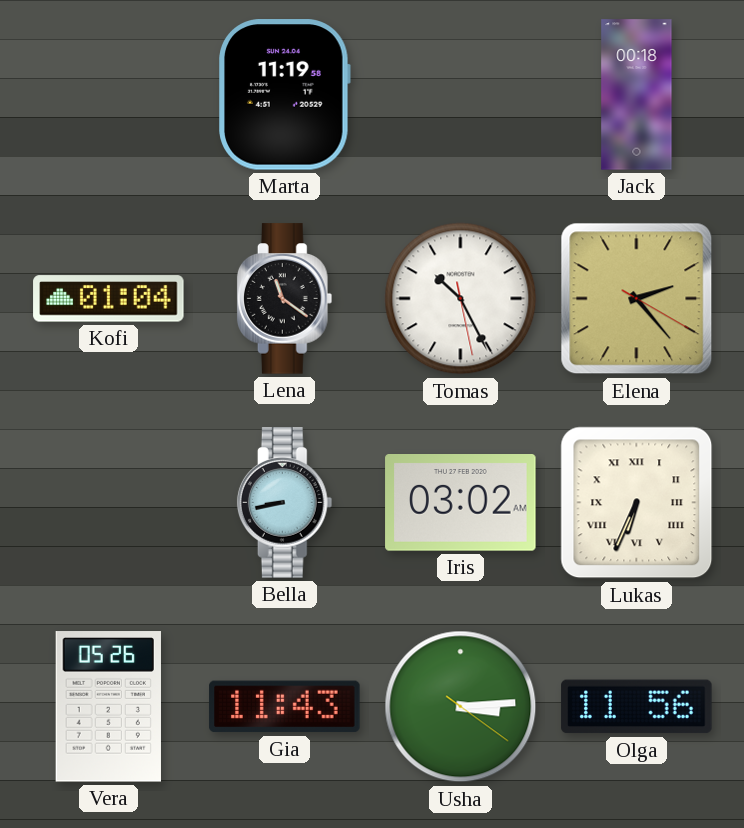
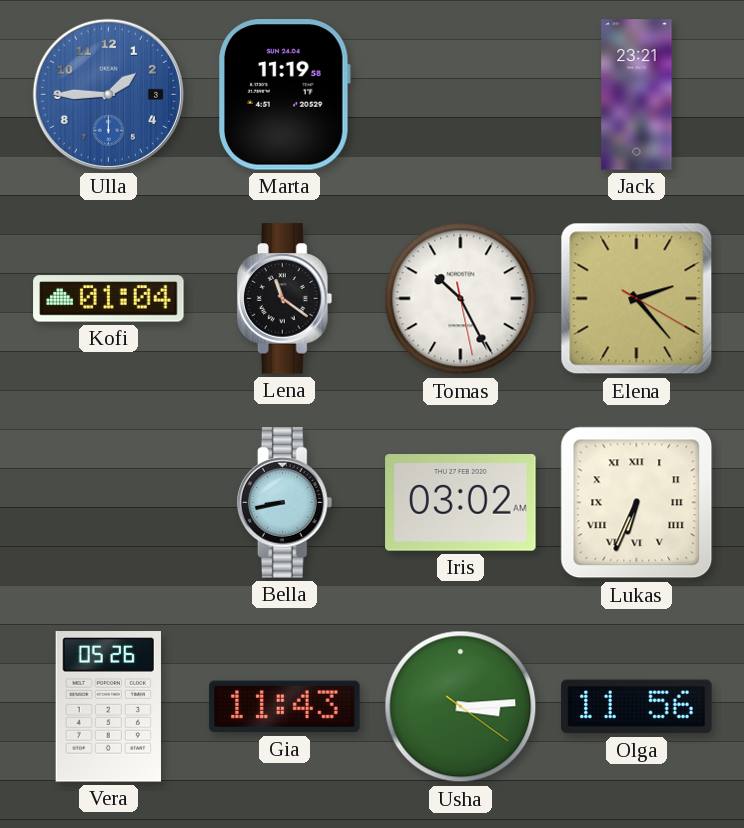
Ulla: none -> 1:45
Jack: 00:18 -> 23:21
